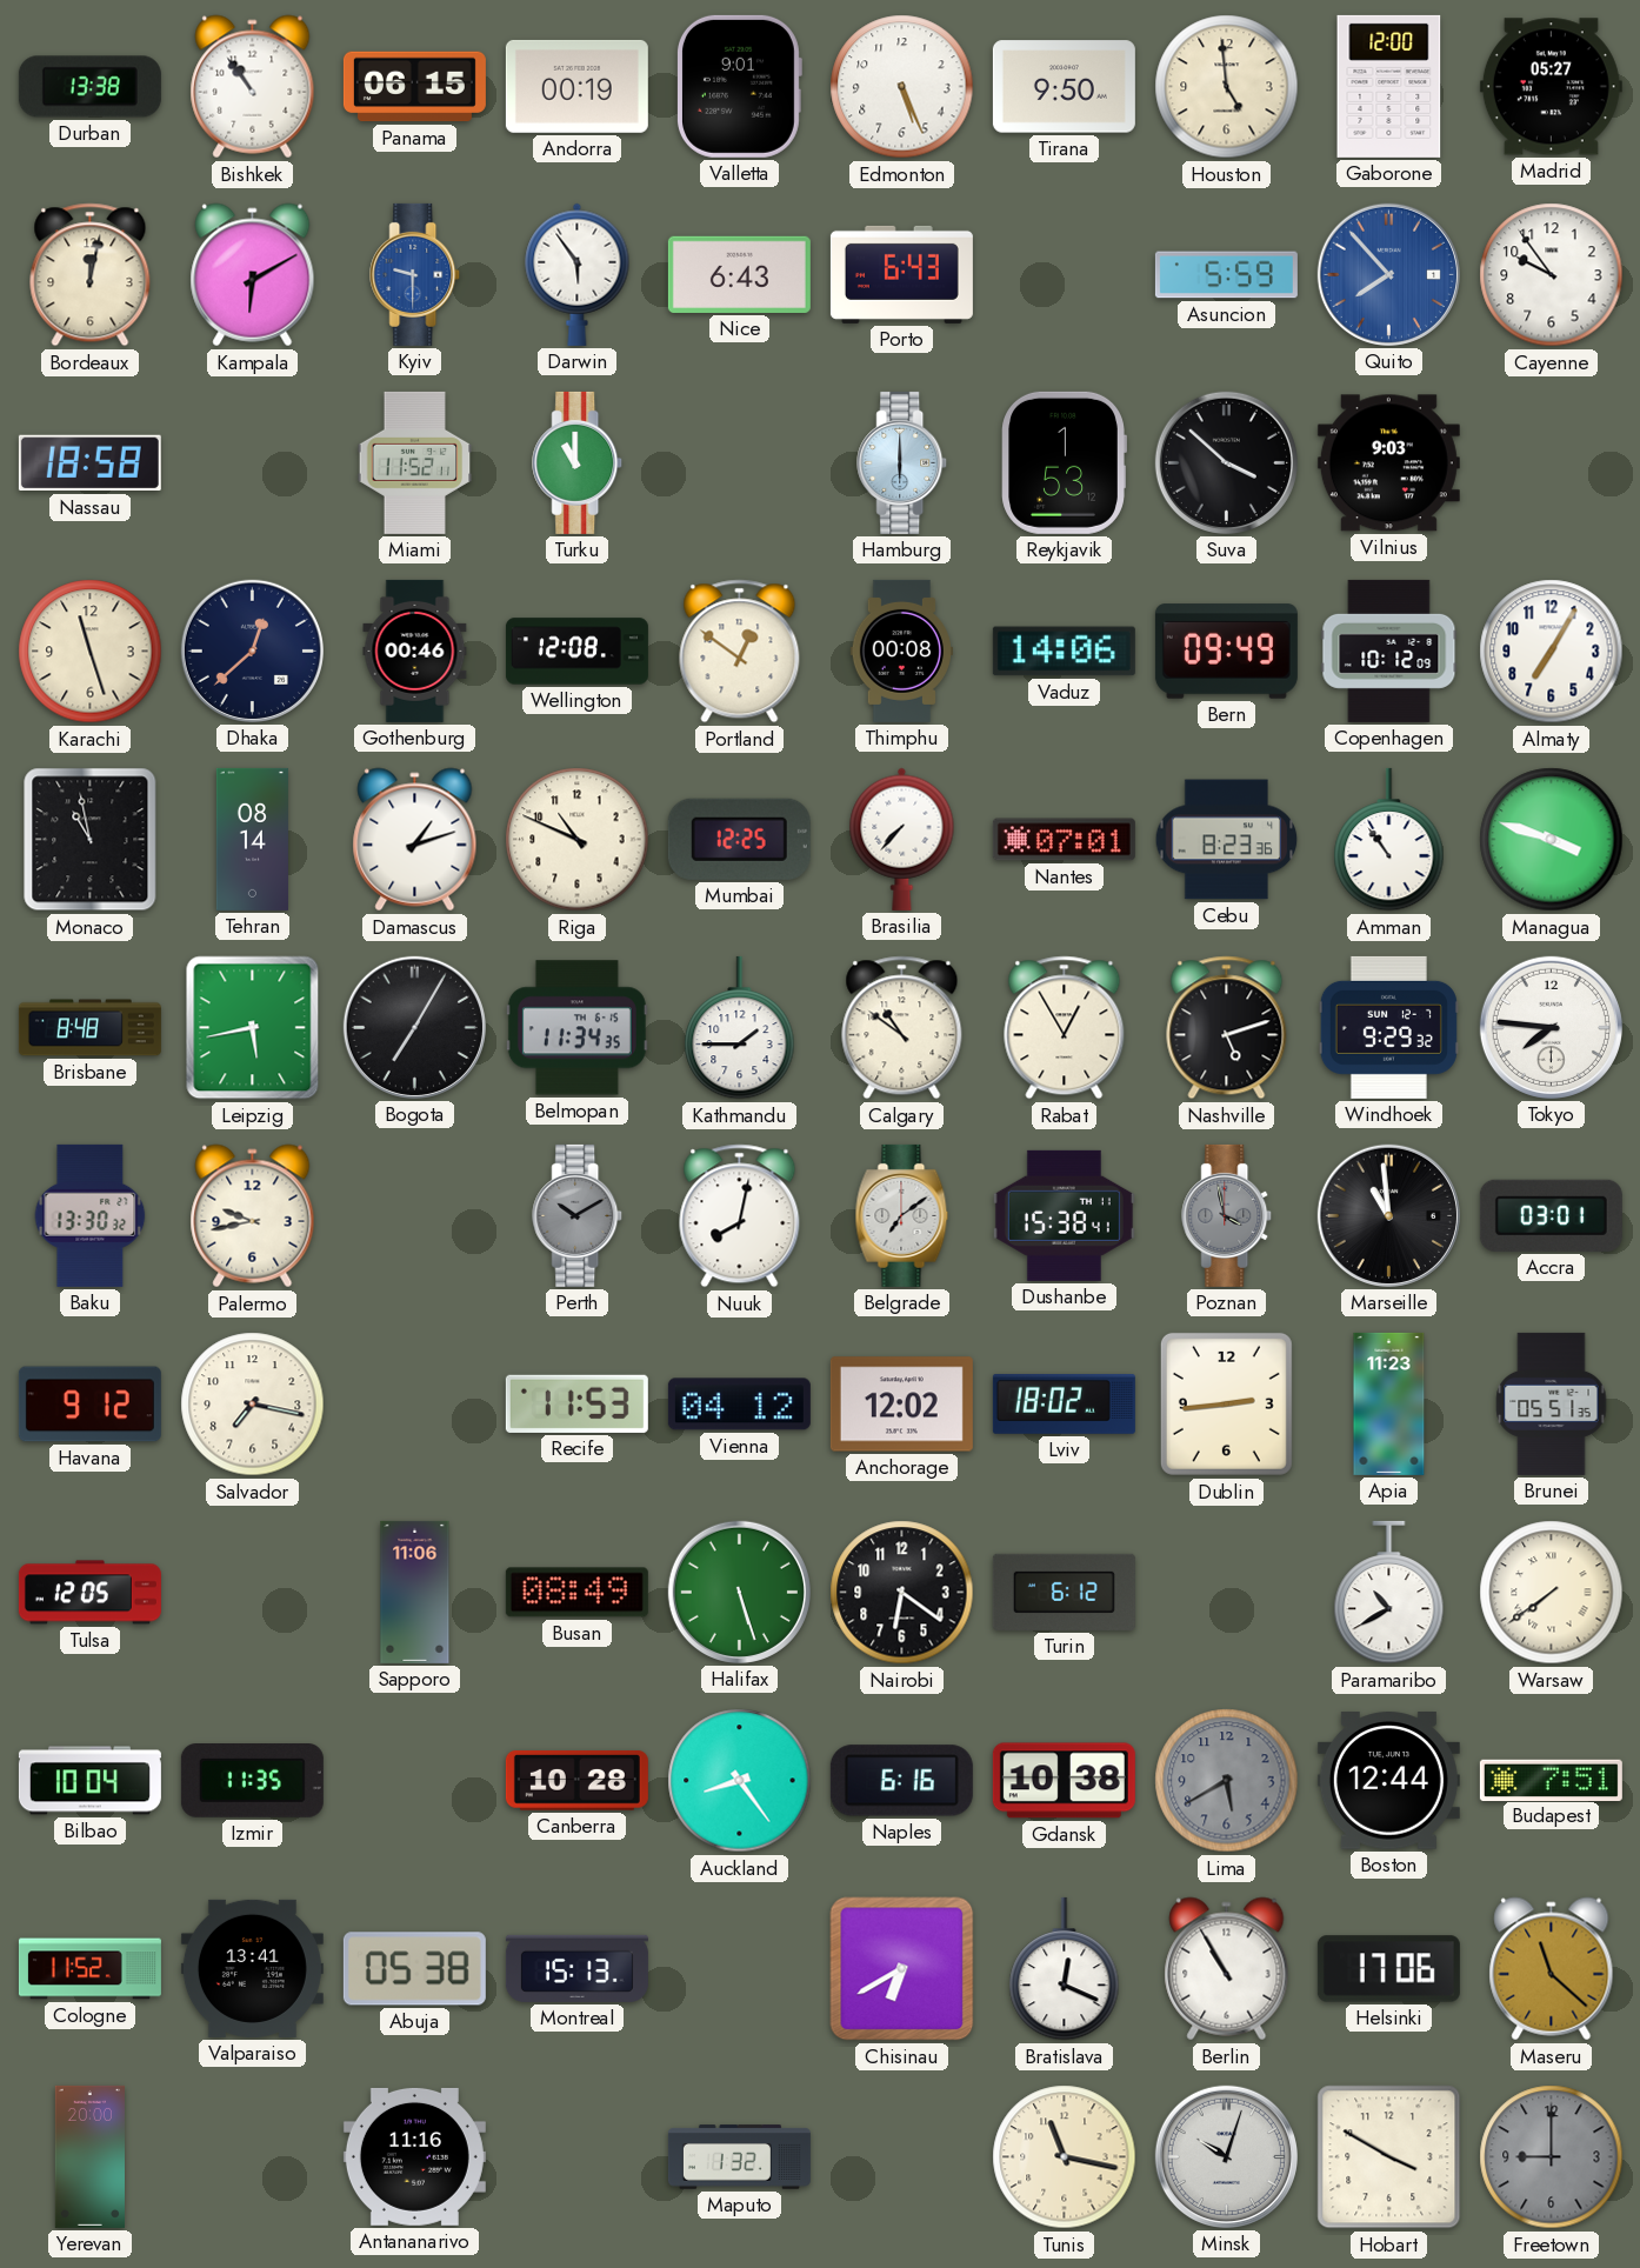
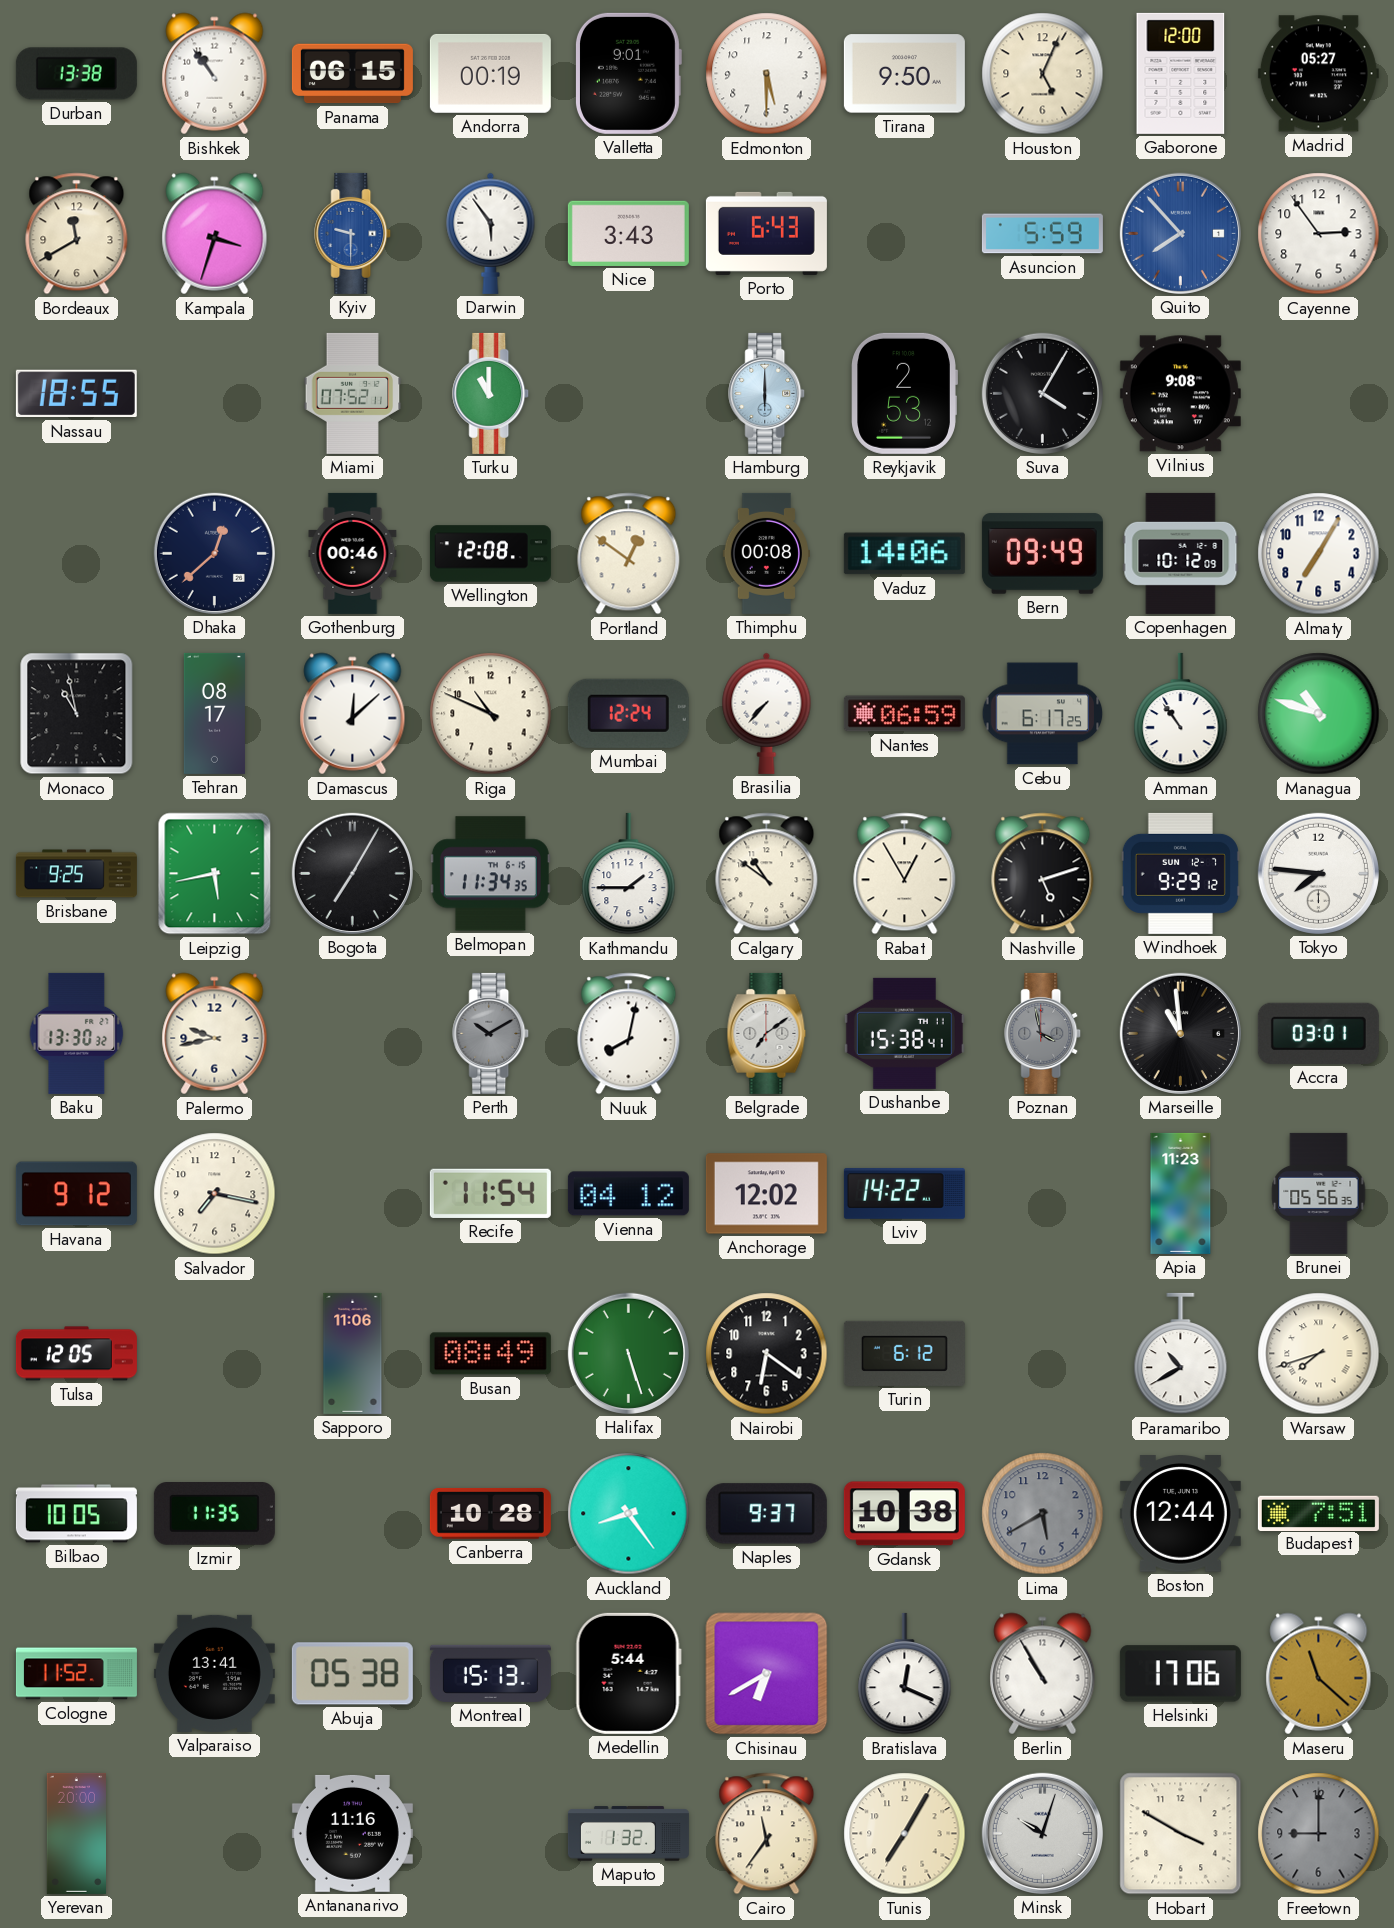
Edmonton: 5:26 -> 5:30
Houston: 4:59 -> 5:04
Bordeaux: 12:02 -> 11:40
Kampala: 6:10 -> 3:33
Nice: 6:43 -> 3:43
Cayenne: 9:54 -> 2:54
Nassau: 18:58 -> 18:55
Miami: 11:52 -> 07:52
Reykjavik: 1:53 -> 2:53
Suva: 3:52 -> 4:05
Vilnius: 9:03 -> 9:08
Karachi: 11:27 -> none
Tehran: 08:14 -> 08:17
Damascus: 1:12 -> 12:08
Mumbai: 12:25 -> 12:24
Nantes: 07:01 -> 06:59
Cebu: 8:23 -> 6:17
Managua: 3:48 -> 10:48
Brisbane: 8:48 -> 9:25
Windhoek: 9:29:32 -> 9:29:12
Recife: 11:53 -> 11:54
Lviv: 18:02 -> 14:22
Dublin: 2:44 -> none
Brunei: 05:51 -> 05:56
Warsaw: 7:39 -> 7:42
Bilbao: 10:04 -> 10:05
Naples: 6:16 -> 9:37
Medellin: none -> 5:44
Cairo: none -> 11:36
Tunis: 11:17 -> 7:05
